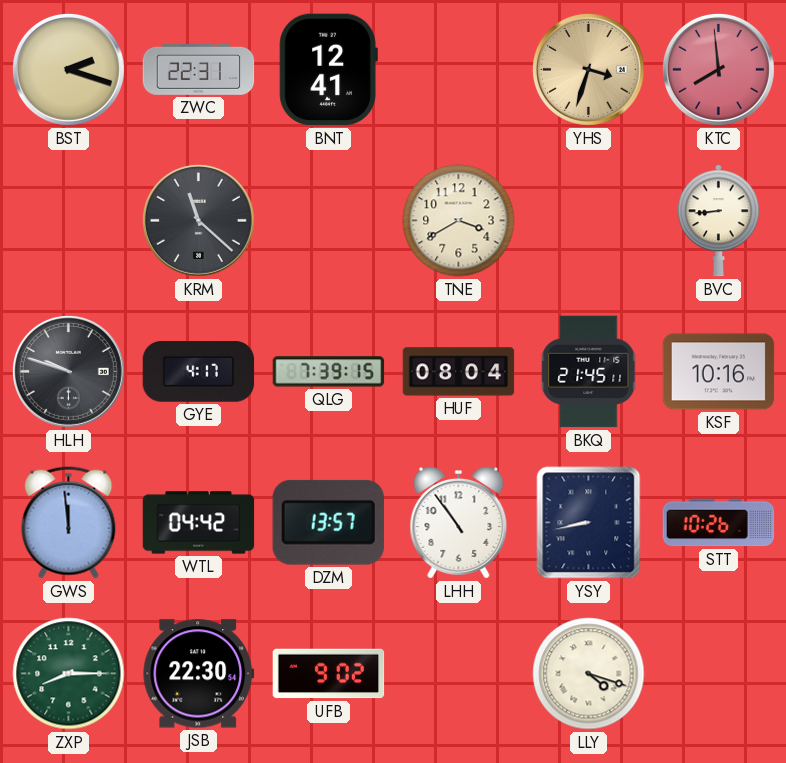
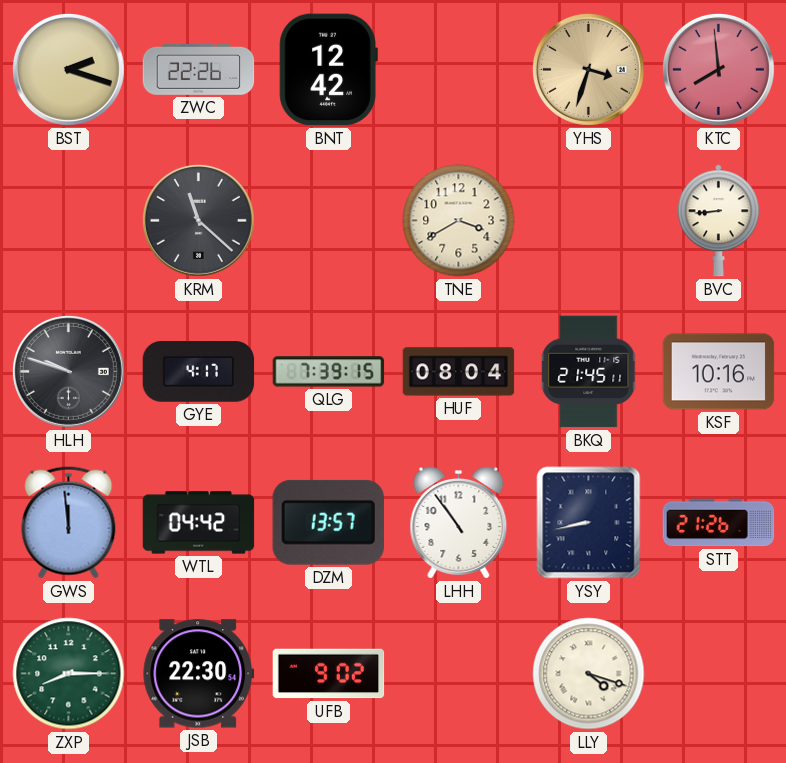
ZWC: 22:31 -> 22:26
BNT: 12:41 -> 12:42
STT: 10:26 -> 21:26
